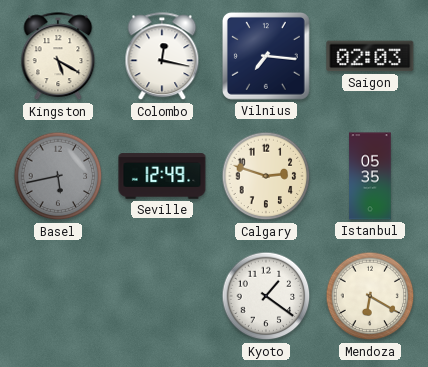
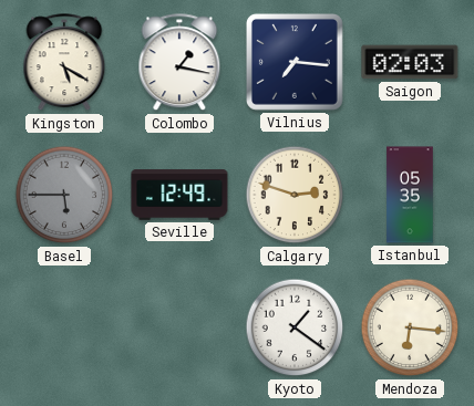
Colombo: 12:17 -> 1:17
Basel: 5:43 -> 5:45
Mendoza: 6:20 -> 6:16
